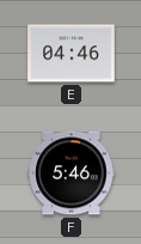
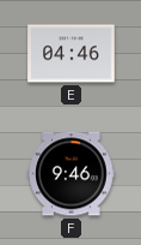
F: 5:46 -> 9:46
